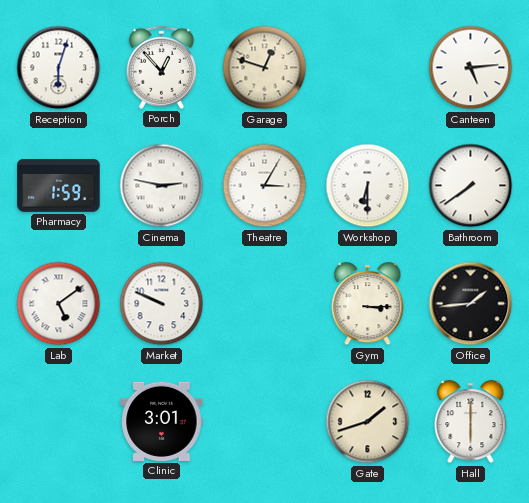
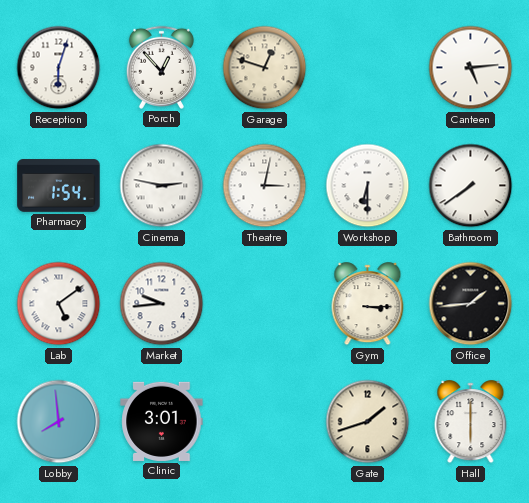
Pharmacy: 1:59 -> 1:54
Theatre: 3:05 -> 3:02
Market: 9:49 -> 9:44
Lobby: none -> 7:59
